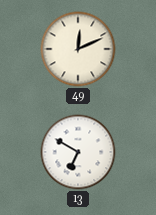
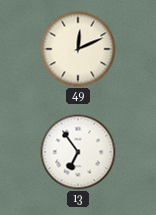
13: 6:50 -> 6:54
